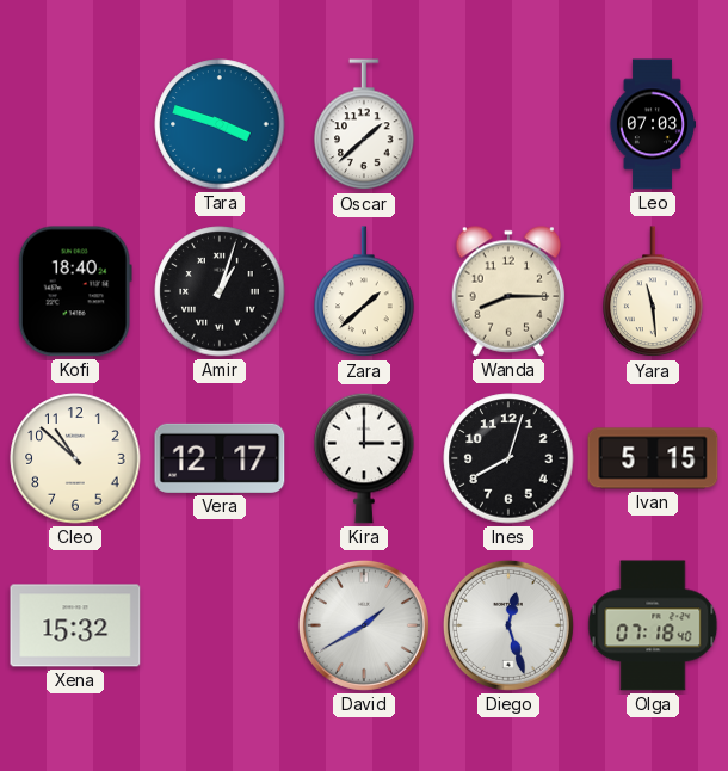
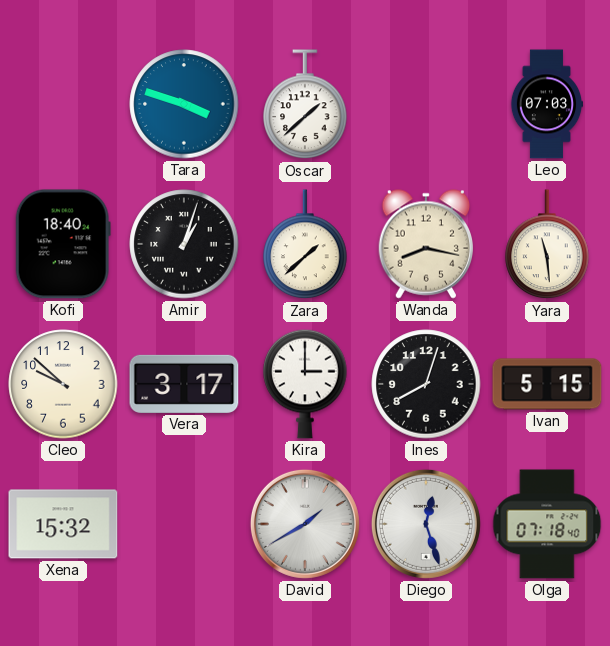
Wanda: 8:15 -> 8:17
Cleo: 10:52 -> 9:52
Vera: 12:17 -> 3:17
